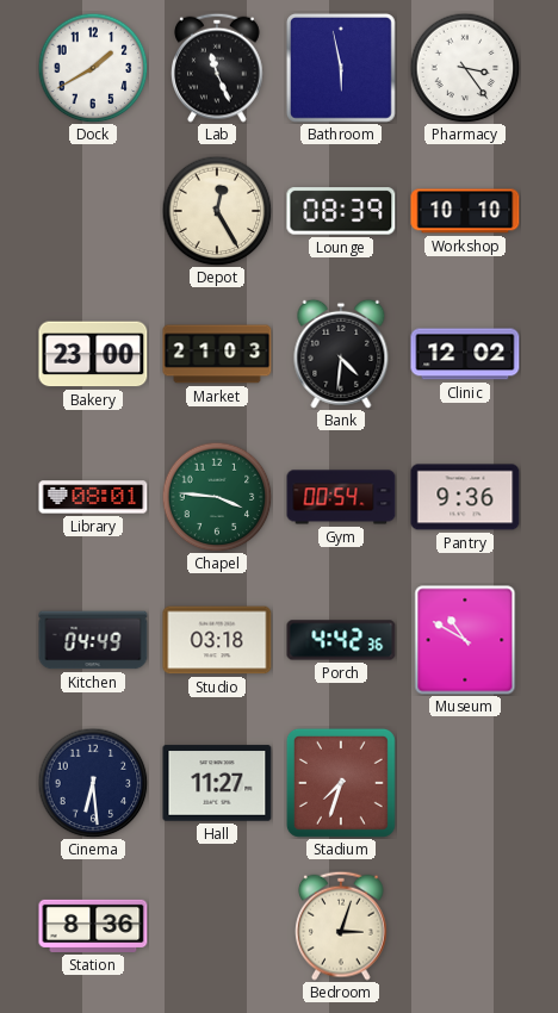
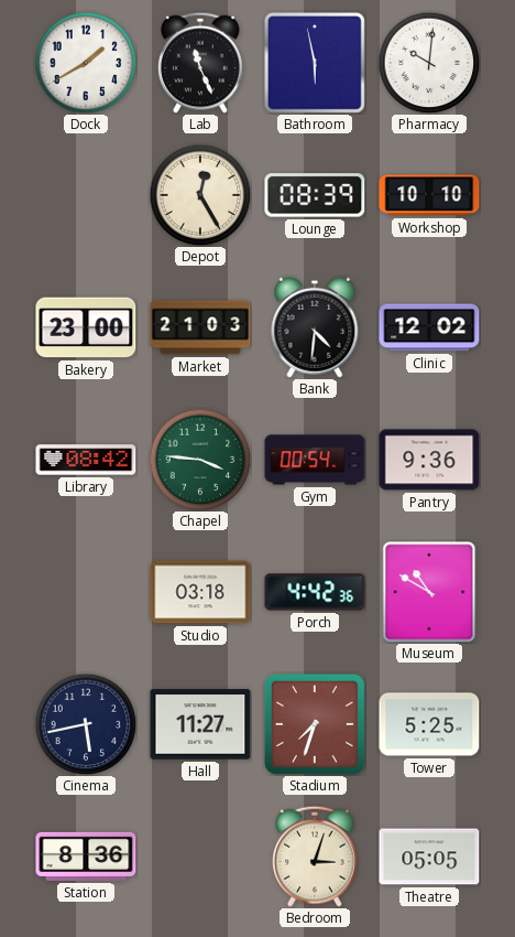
Pharmacy: 3:24 -> 10:01
Library: 08:01 -> 08:42
Kitchen: 04:49 -> none
Cinema: 6:29 -> 5:43
Tower: none -> 5:25
Theatre: none -> 05:05
